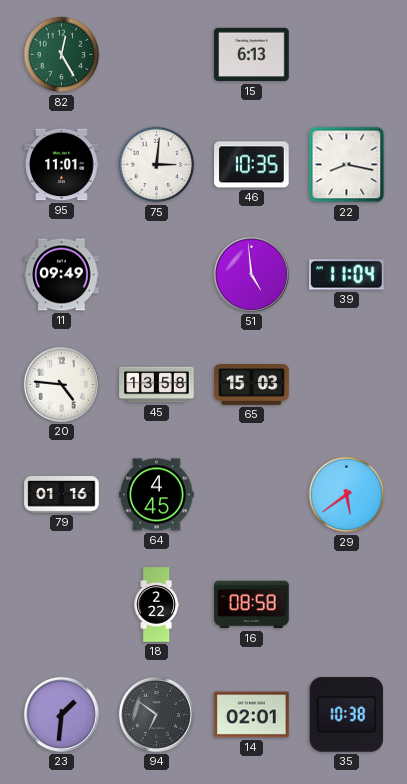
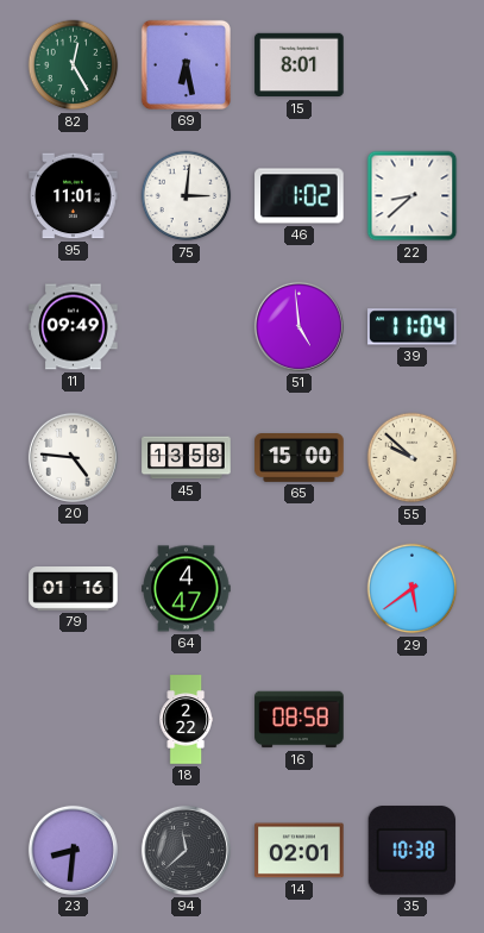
69: none -> 6:28
15: 6:13 -> 8:01
46: 10:35 -> 1:02
22: 8:17 -> 8:38
65: 15:03 -> 15:00
55: none -> 9:52
64: 4:45 -> 4:47
23: 1:31 -> 8:31
94: 6:51 -> 11:38
